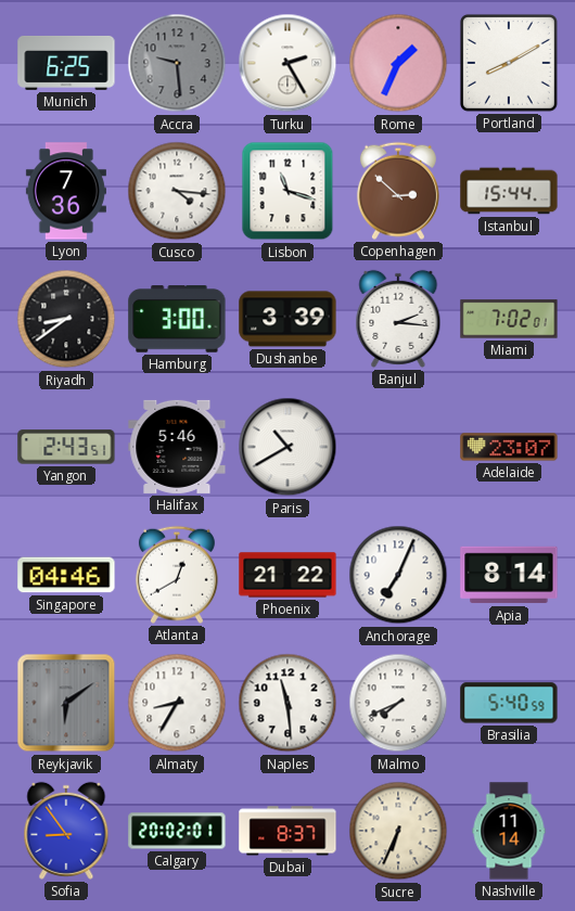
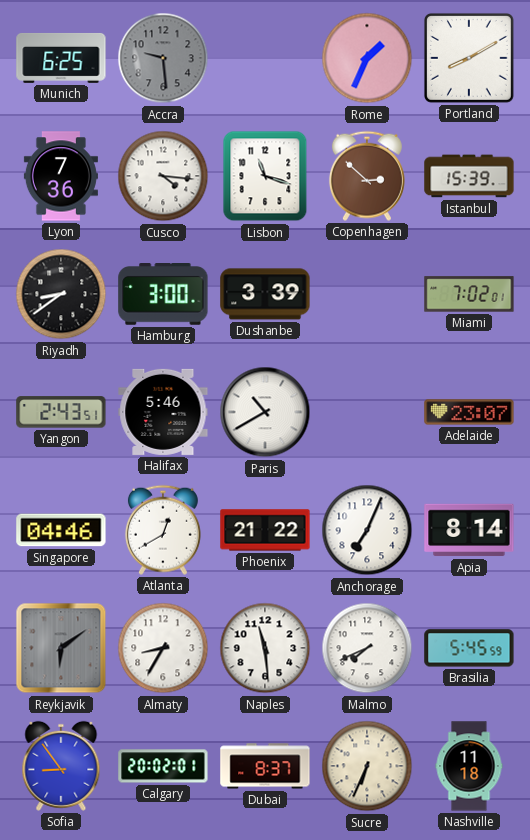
Turku: 2:25 -> none
Istanbul: 15:44 -> 15:39
Banjul: 2:16 -> none
Brasilia: 5:40 -> 5:45
Nashville: 11:14 -> 11:18
